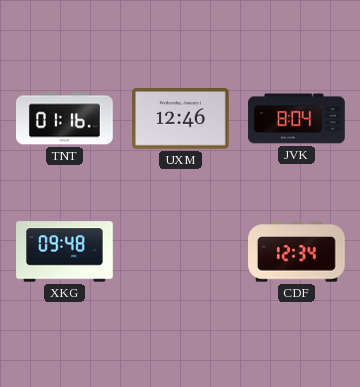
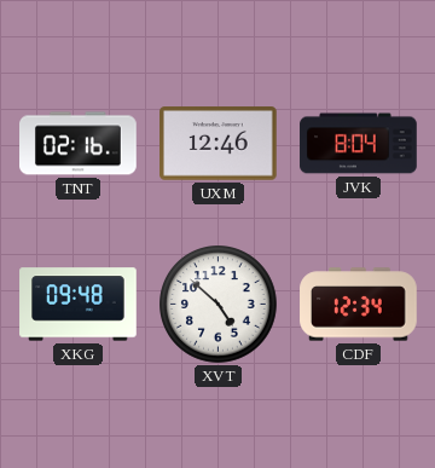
TNT: 01:16 -> 02:16
XVT: none -> 4:52
